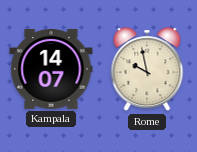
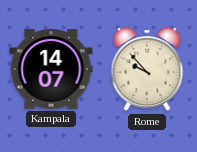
Rome: 9:58 -> 9:53
